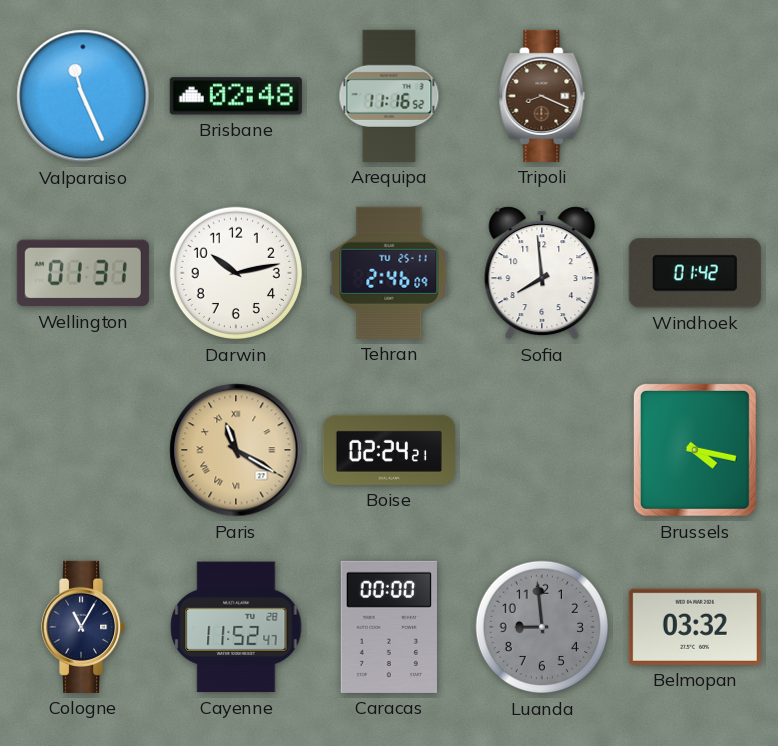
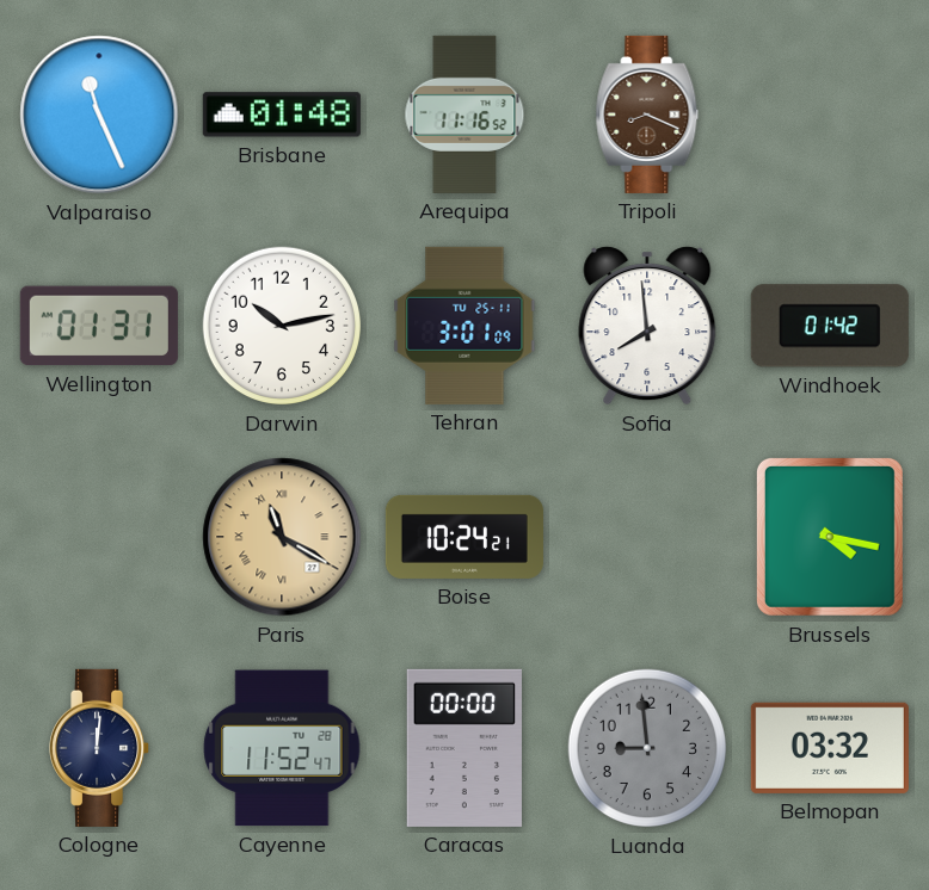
Brisbane: 02:48 -> 01:48
Tehran: 2:46 -> 3:01
Boise: 02:24 -> 10:24
Cologne: 11:05 -> 12:01
